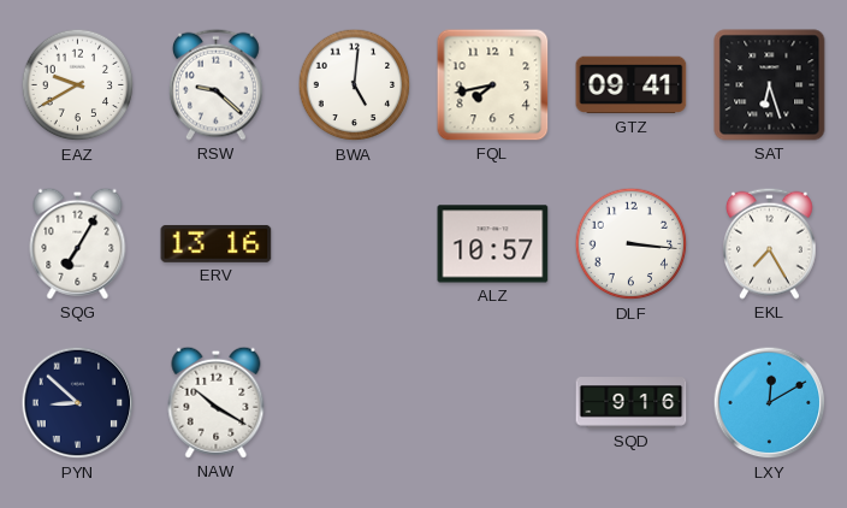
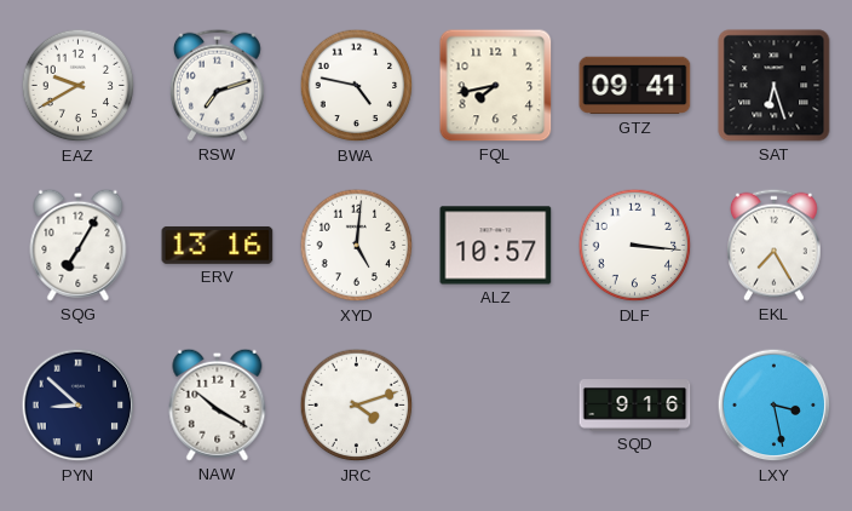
RSW: 9:22 -> 7:12
BWA: 5:01 -> 4:47
XYD: none -> 5:01
JRC: none -> 4:12
LXY: 12:10 -> 3:28
